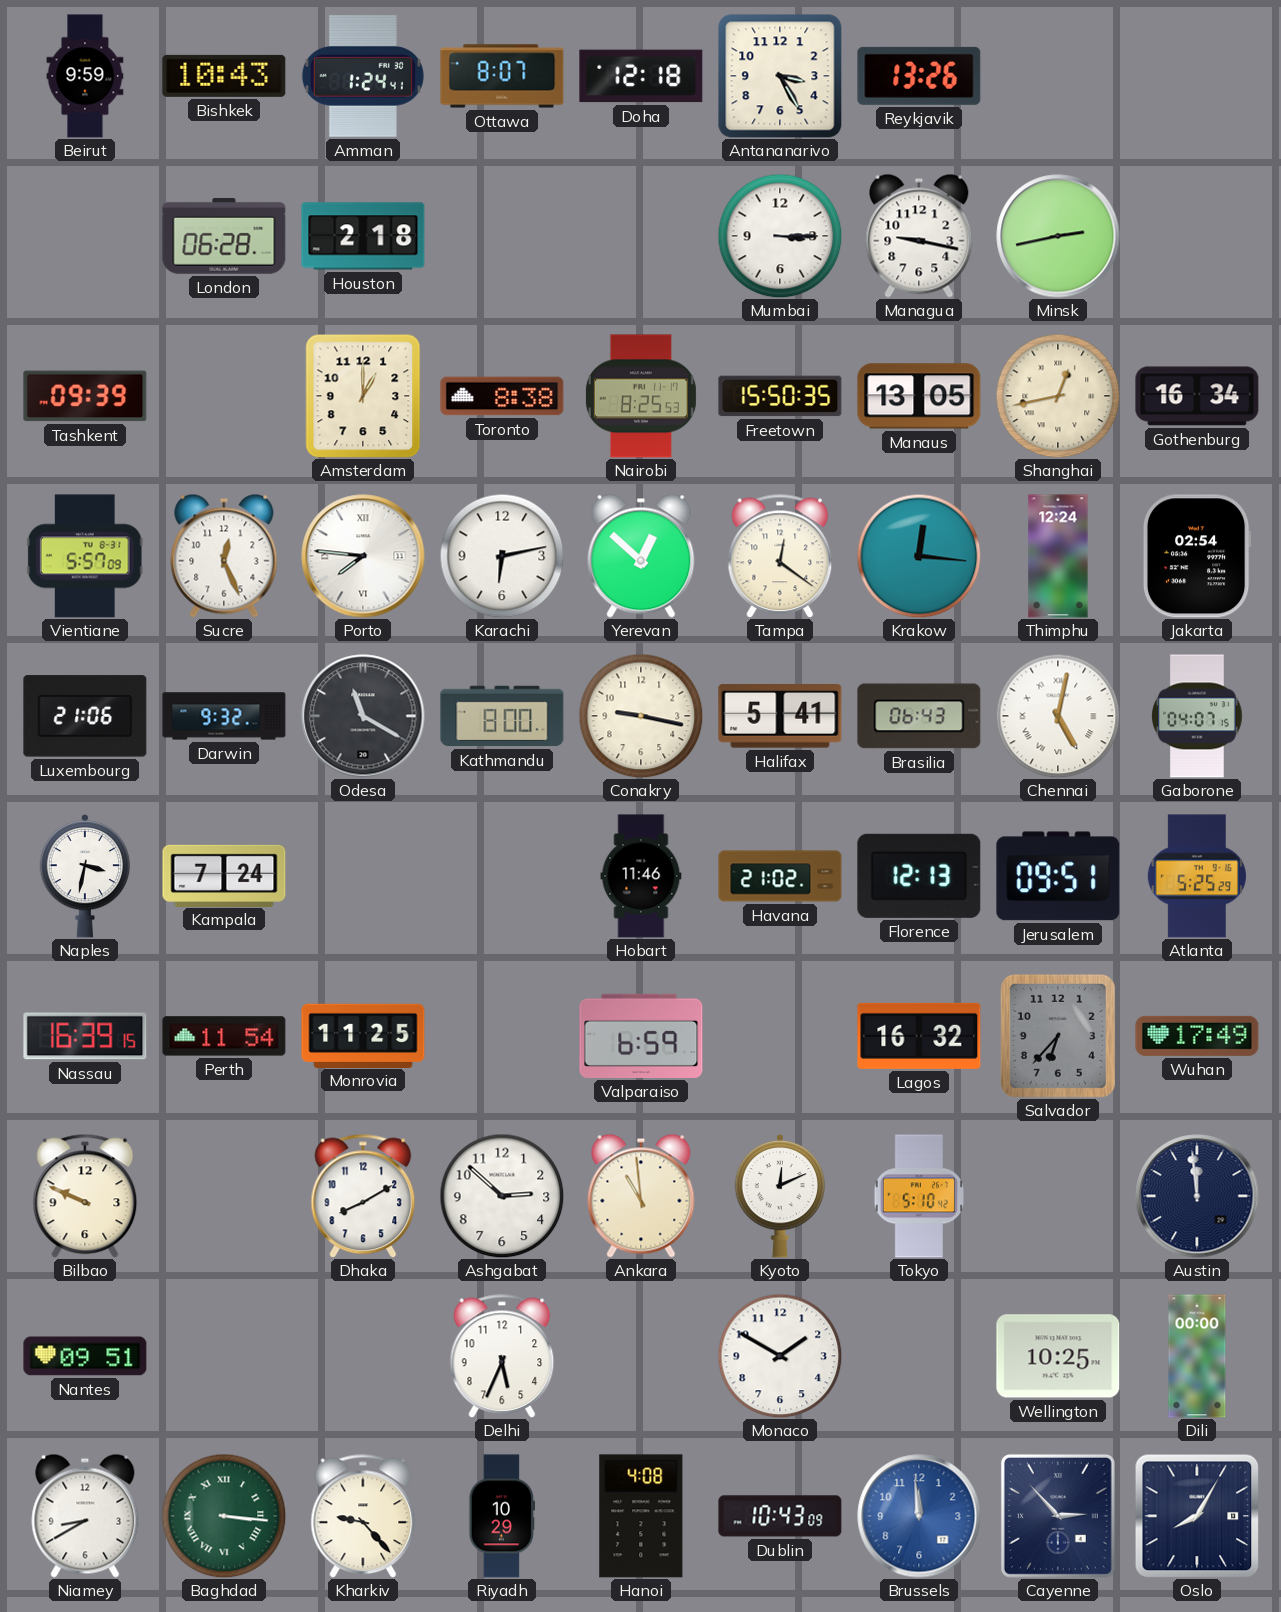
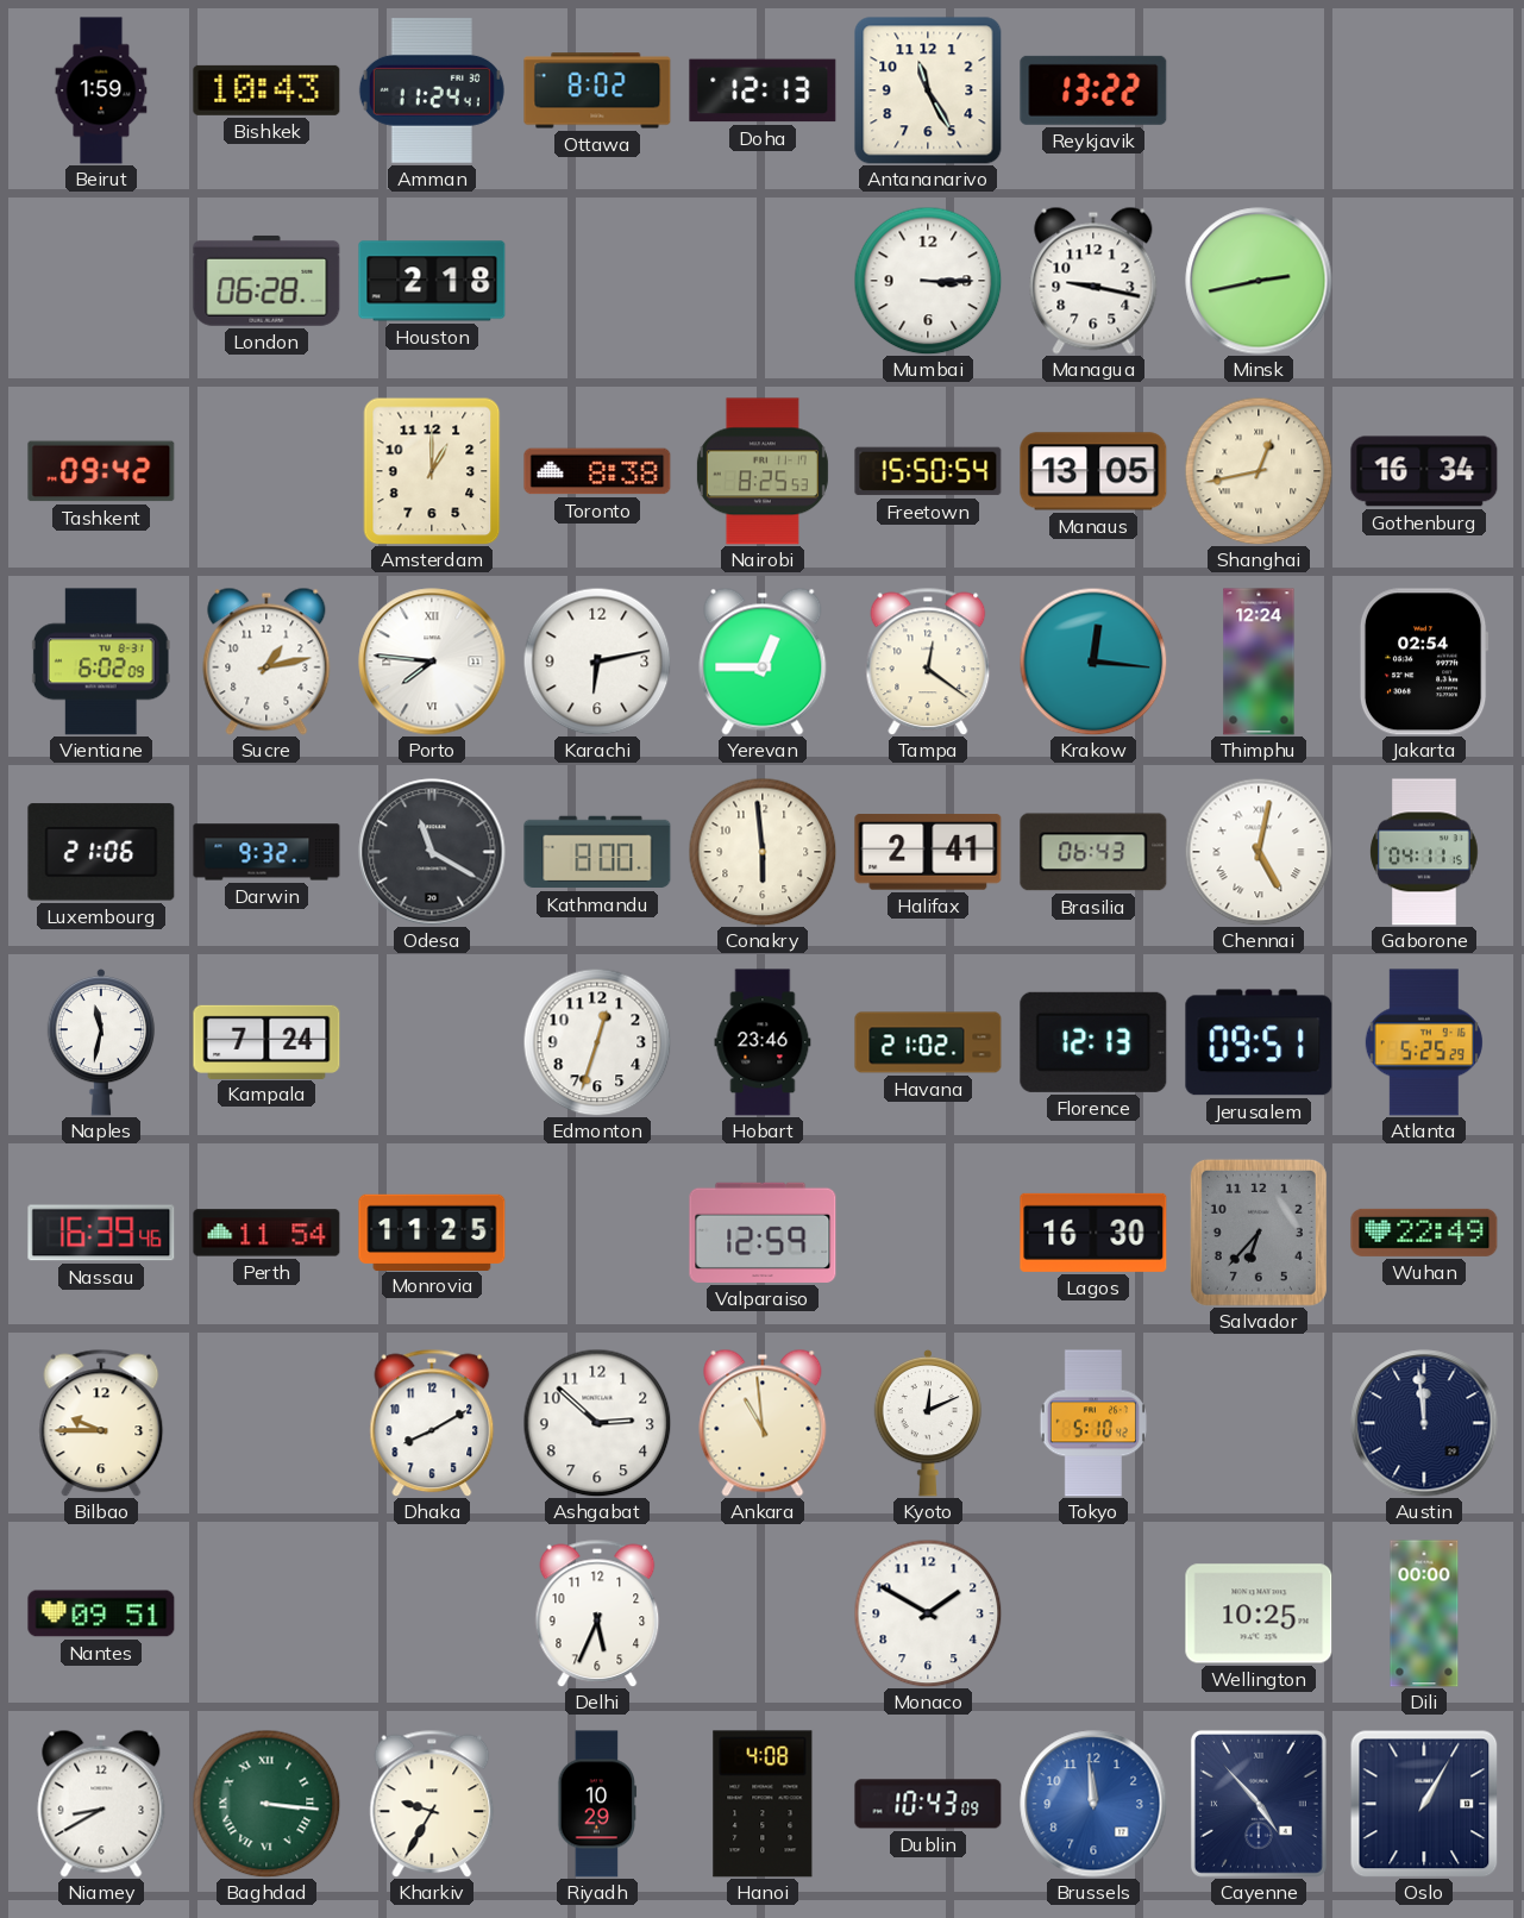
Beirut: 9:59 -> 1:59
Amman: 1:24 -> 11:24
Ottawa: 8:07 -> 8:02
Doha: 12:18 -> 12:13
Antananarivo: 3:25 -> 11:25
Reykjavik: 13:26 -> 13:22
Tashkent: 09:39 -> 09:42
Freetown: 15:50:35 -> 15:50:54
Vientiane: 5:57 -> 6:02
Sucre: 12:26 -> 1:13
Yerevan: 12:52 -> 12:45
Conakry: 9:17 -> 5:59
Halifax: 5:41 -> 2:41
Gaborone: 04:07 -> 04:11
Naples: 3:32 -> 11:32
Edmonton: none -> 12:33
Hobart: 11:46 -> 23:46
Nassau: 16:39:15 -> 16:39:46
Valparaiso: 6:59 -> 12:59
Lagos: 16:32 -> 16:30
Wuhan: 17:49 -> 22:49
Bilbao: 9:49 -> 9:45
Kharkiv: 9:23 -> 9:35
Cayenne: 2:53 -> 4:53
Oslo: 8:05 -> 1:05
